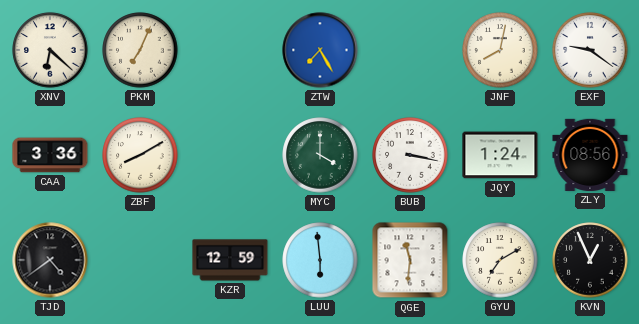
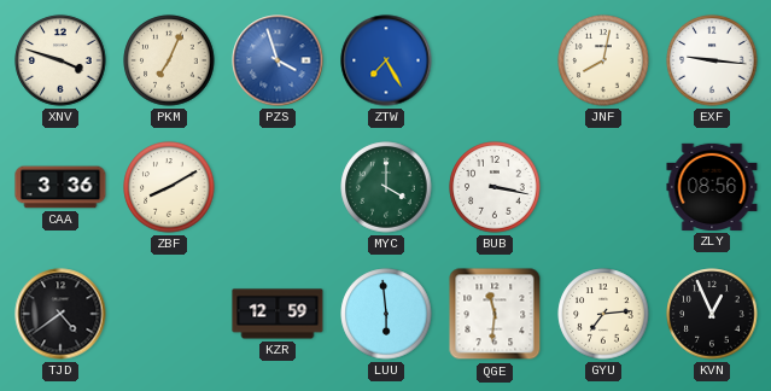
XNV: 6:22 -> 3:48
PZS: none -> 3:57
EXF: 9:21 -> 9:16
JQY: 1:24 -> none
GYU: 7:10 -> 7:14
